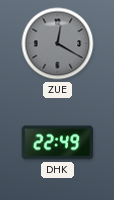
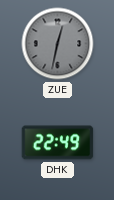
ZUE: 12:20 -> 12:32
